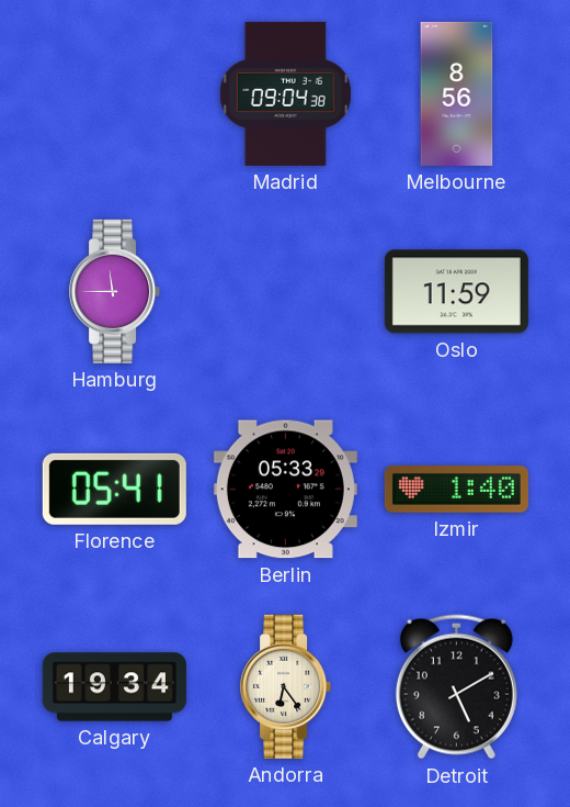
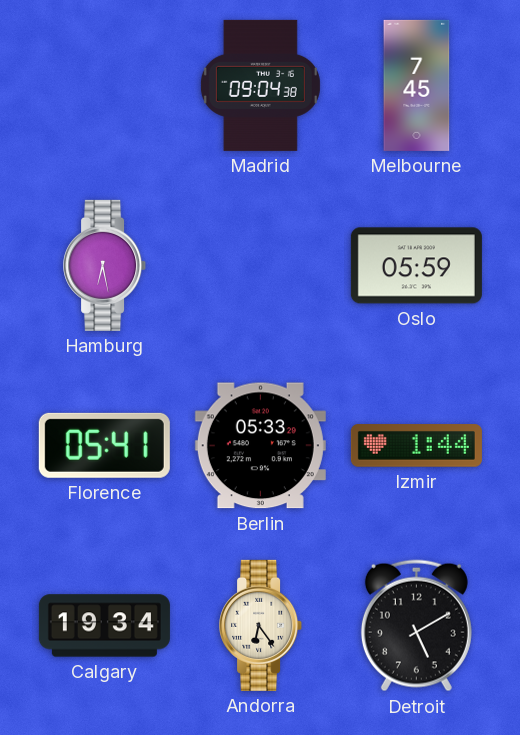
Melbourne: 8:56 -> 7:45
Hamburg: 11:45 -> 6:28
Oslo: 11:59 -> 05:59
Izmir: 1:40 -> 1:44
